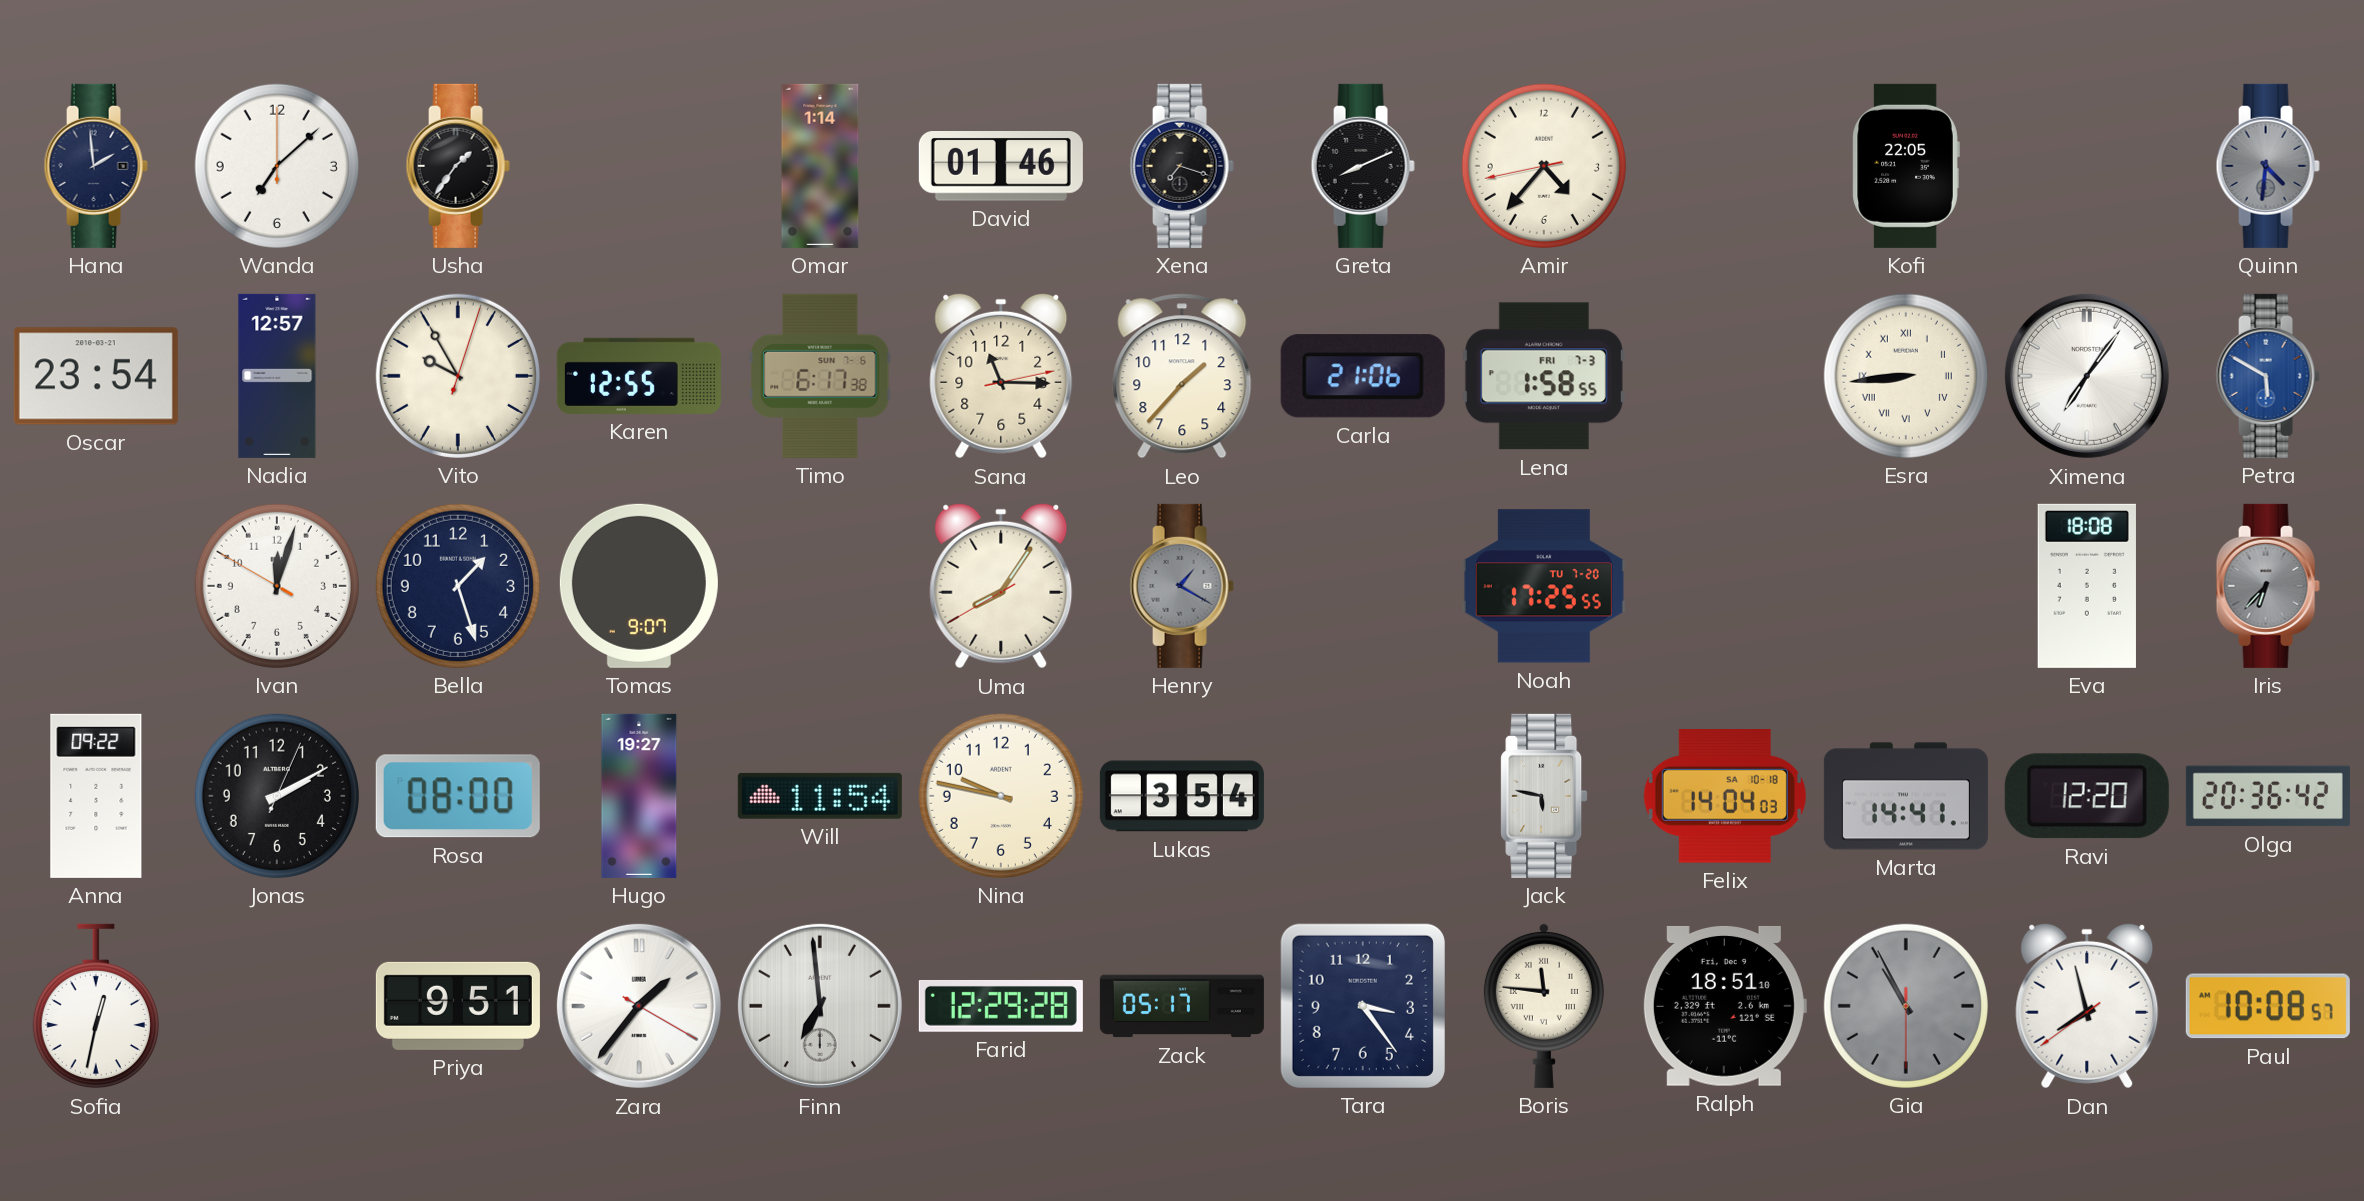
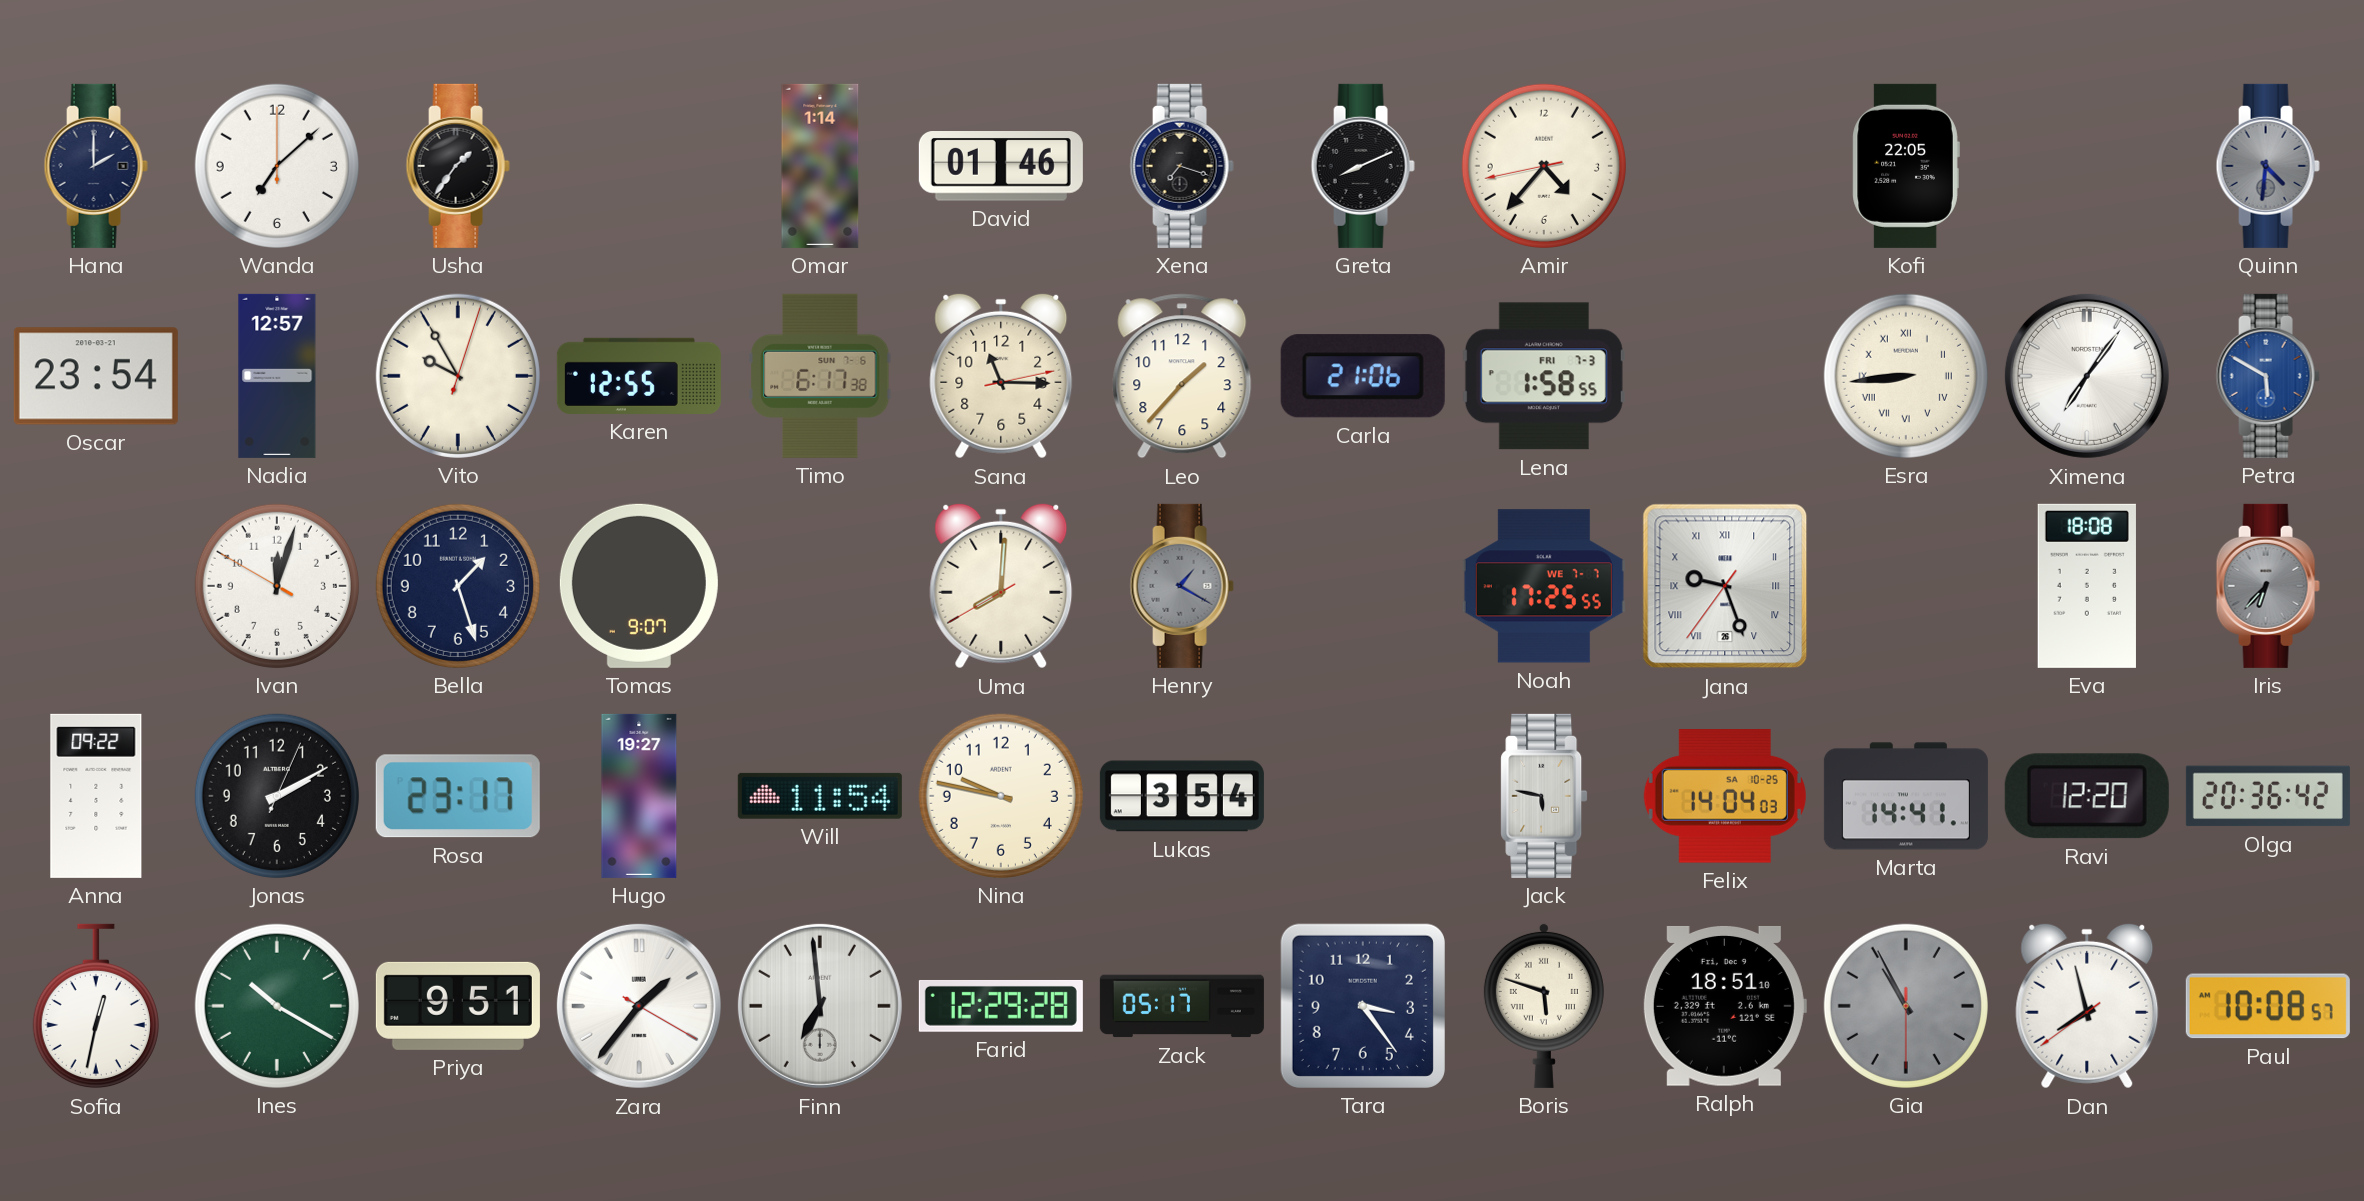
Hana: 1:59 -> 2:00
Uma: 8:05 -> 8:00
Noah date: TU 7-20 -> WE 7-7
Jana: none -> 9:26
Rosa: 08:00 -> 23:17
Felix date: SA 10-18 -> SA 10-25
Ines: none -> 10:20
Boris: 11:46 -> 5:48
